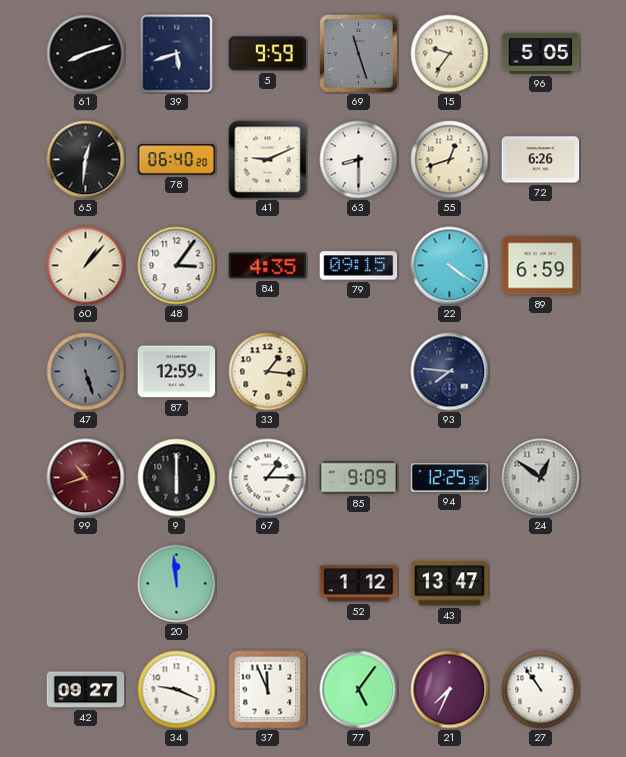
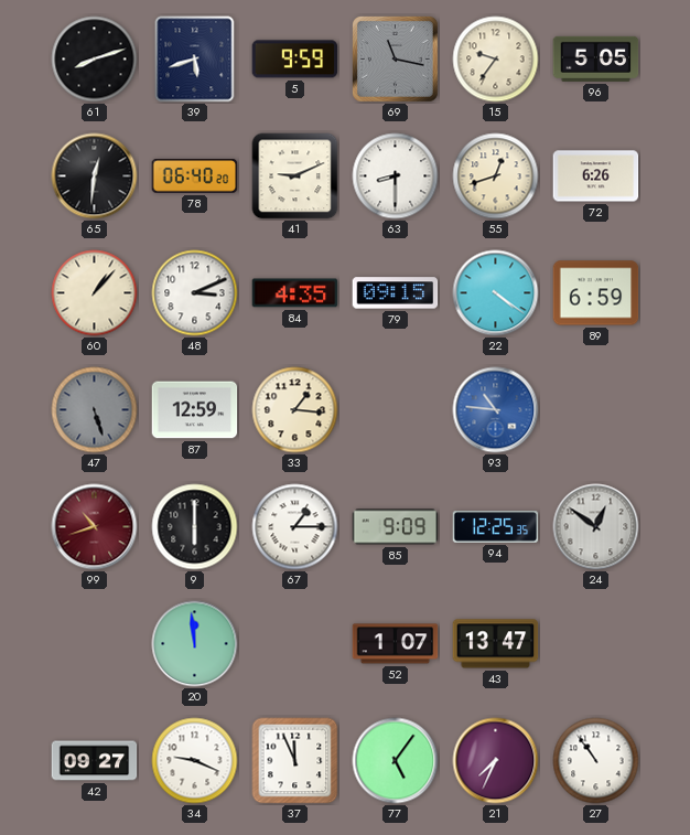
69: 11:27 -> 11:17
48: 3:06 -> 3:11
93: 7:46 -> 10:46
93 dial: navy -> blue
52: 1:12 -> 1:07
